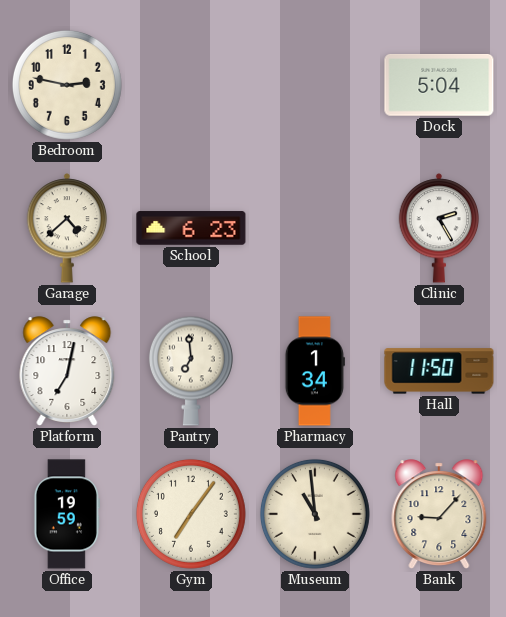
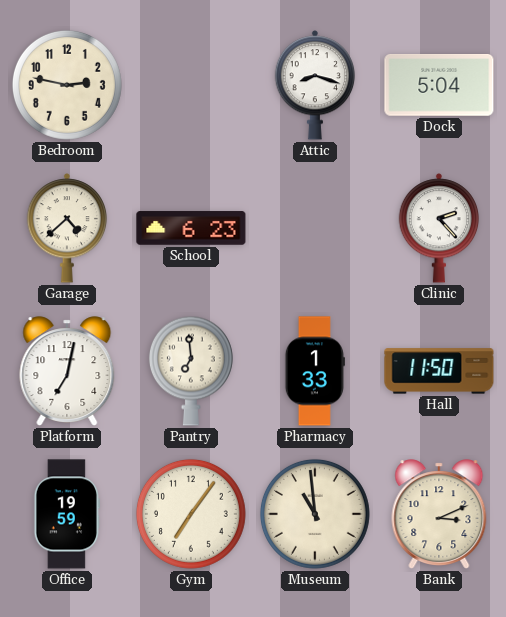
Attic: none -> 8:18
Clinic: 2:25 -> 2:23
Pharmacy: 1:34 -> 1:33
Bank: 9:07 -> 3:11
